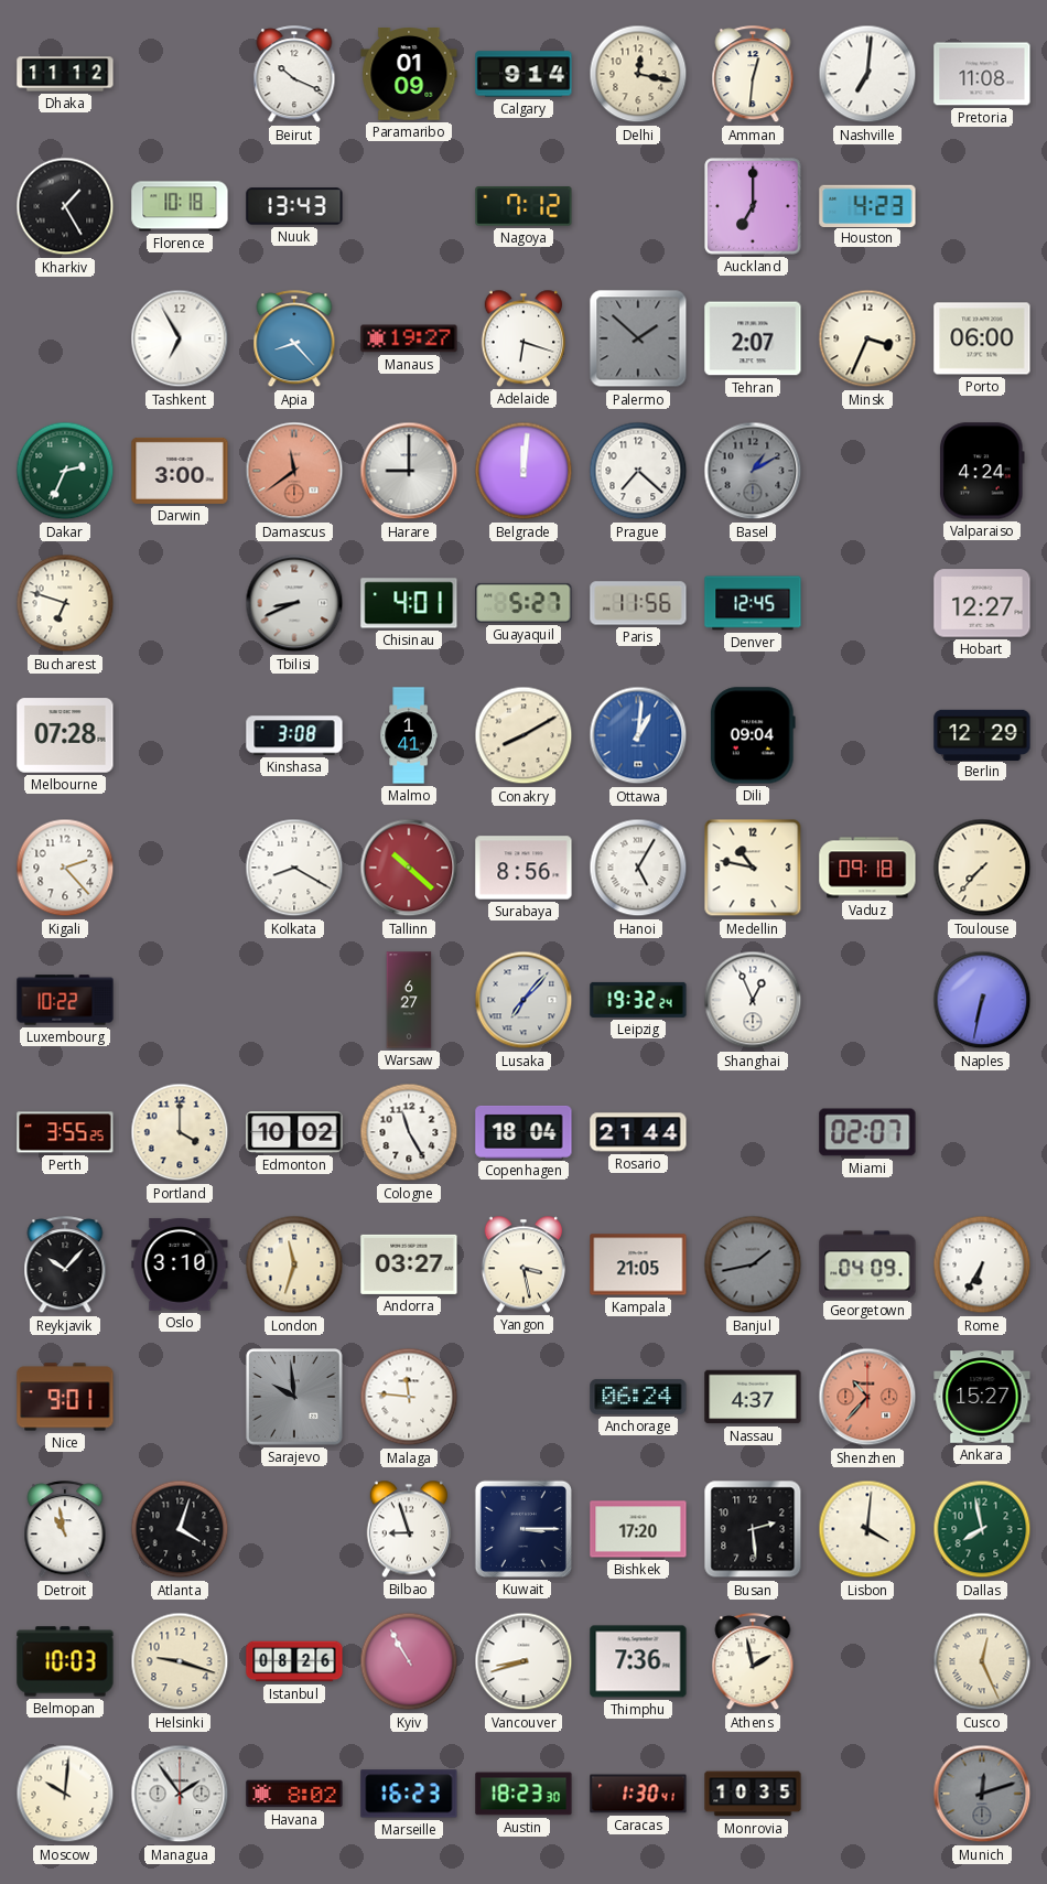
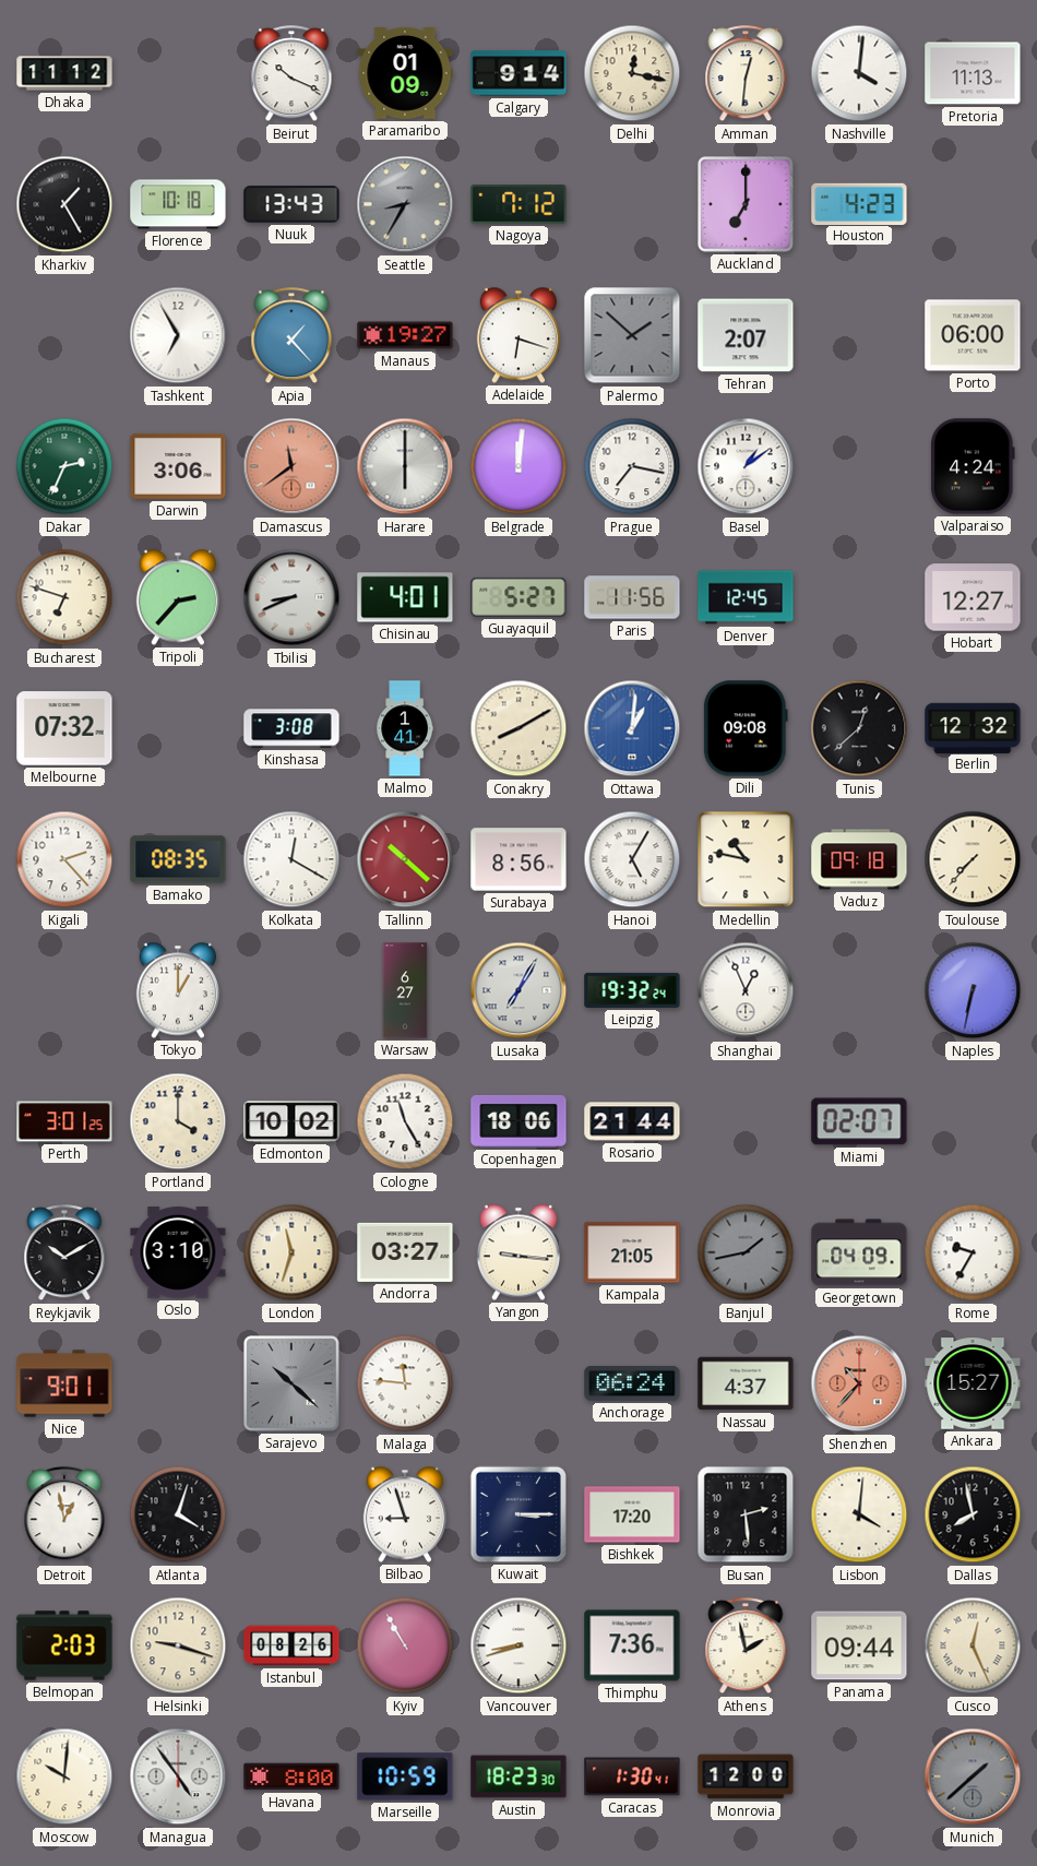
Nashville: 7:01 -> 4:01
Pretoria: 11:08 -> 11:13
Seattle: none -> 8:35
Apia: 8:23 -> 1:23
Minsk: 3:34 -> none
Darwin: 3:00 -> 3:06
Harare: 9:00 -> 6:00
Prague: 7:22 -> 7:17
Basel: 1:10 -> 1:09
Basel dial: grey -> white
Tripoli: none -> 2:37
Melbourne: 07:28 -> 07:32
Dili: 09:04 -> 09:08
Tunis: none -> 12:38
Berlin: 12:29 -> 12:32
Bamako: none -> 08:35
Kolkata: 8:20 -> 12:20
Luxembourg: 10:22 -> none
Tokyo: none -> 1:00
Lusaka: 7:07 -> 7:05
Perth: 3:55 -> 3:01
Copenhagen: 18:04 -> 18:06
Reykjavik: 10:07 -> 10:10
Yangon: 3:28 -> 9:16
Rome: 6:35 -> 9:35
Sarajevo: 9:59 -> 10:22
Detroit: 10:58 -> 12:58
Dallas dial: green -> black
Belmopan: 10:03 -> 2:03
Panama: none -> 09:44
Managua: 1:54 -> 4:54
Havana: 8:02 -> 8:00
Marseille: 16:23 -> 10:59
Monrovia: 10:35 -> 12:00
Munich: 12:12 -> 1:38
